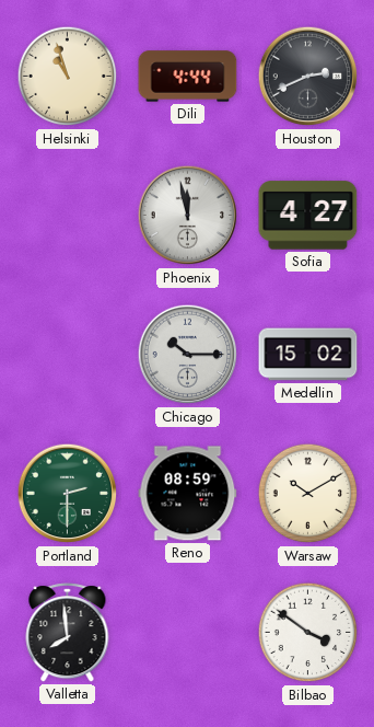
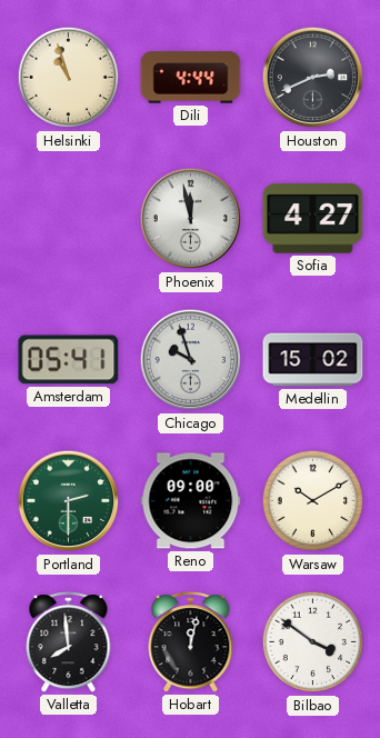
Amsterdam: none -> 05:41
Chicago: 10:15 -> 9:57
Reno: 08:59 -> 09:00
Hobart: none -> 12:02
